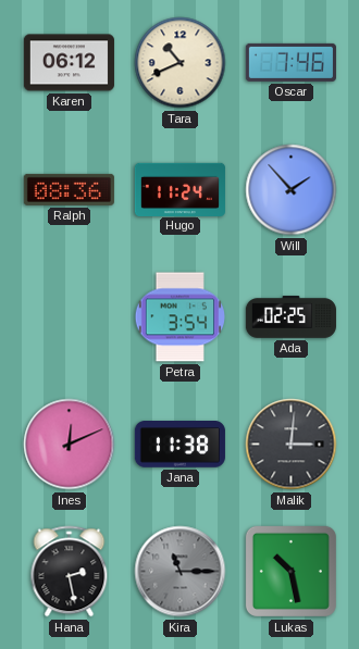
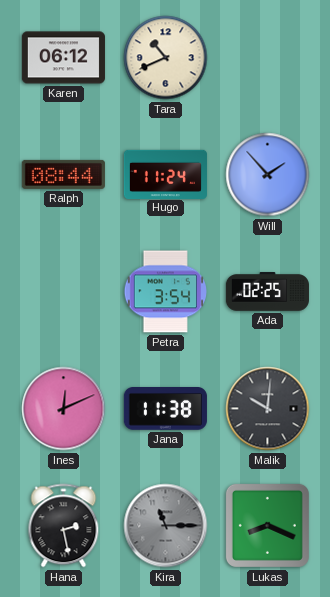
Oscar: 7:46 -> none
Ralph: 08:36 -> 08:44
Malik: 3:01 -> 10:01
Lukas: 10:28 -> 8:19
